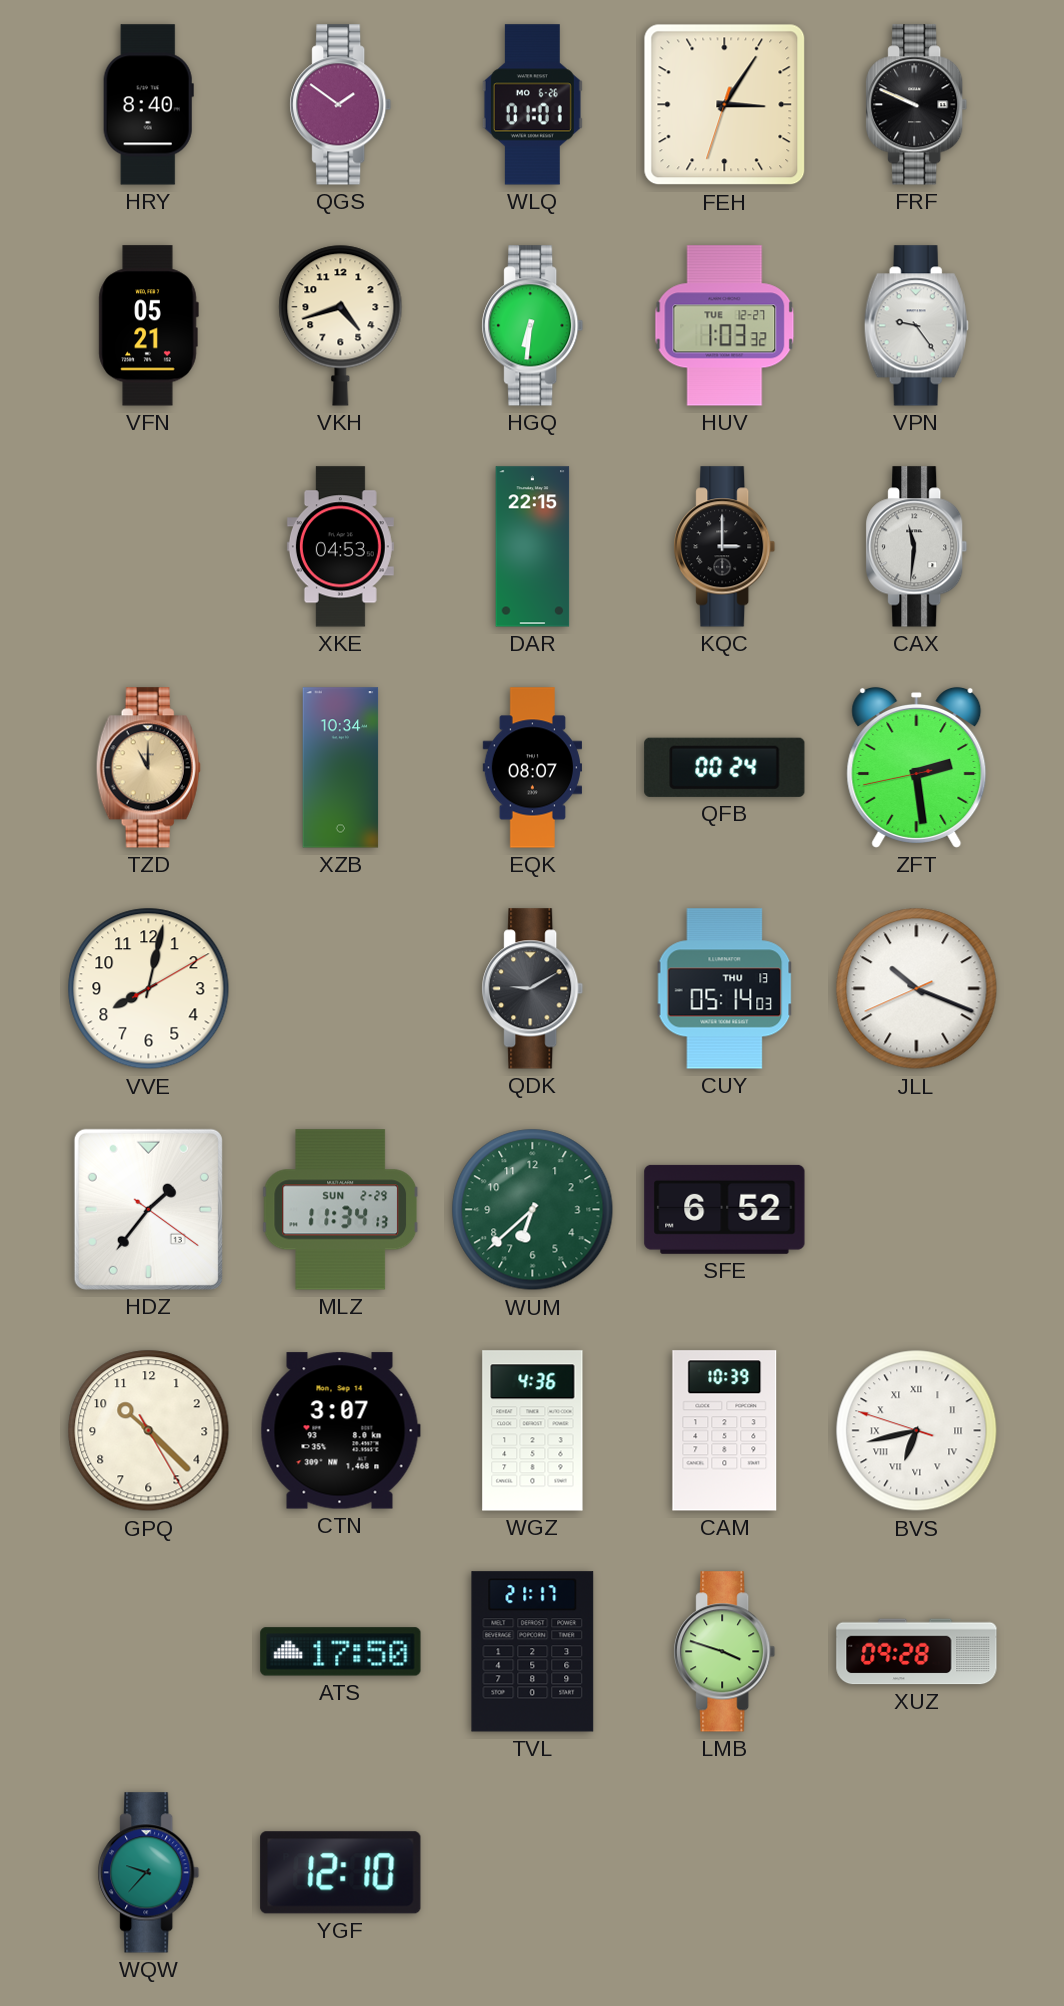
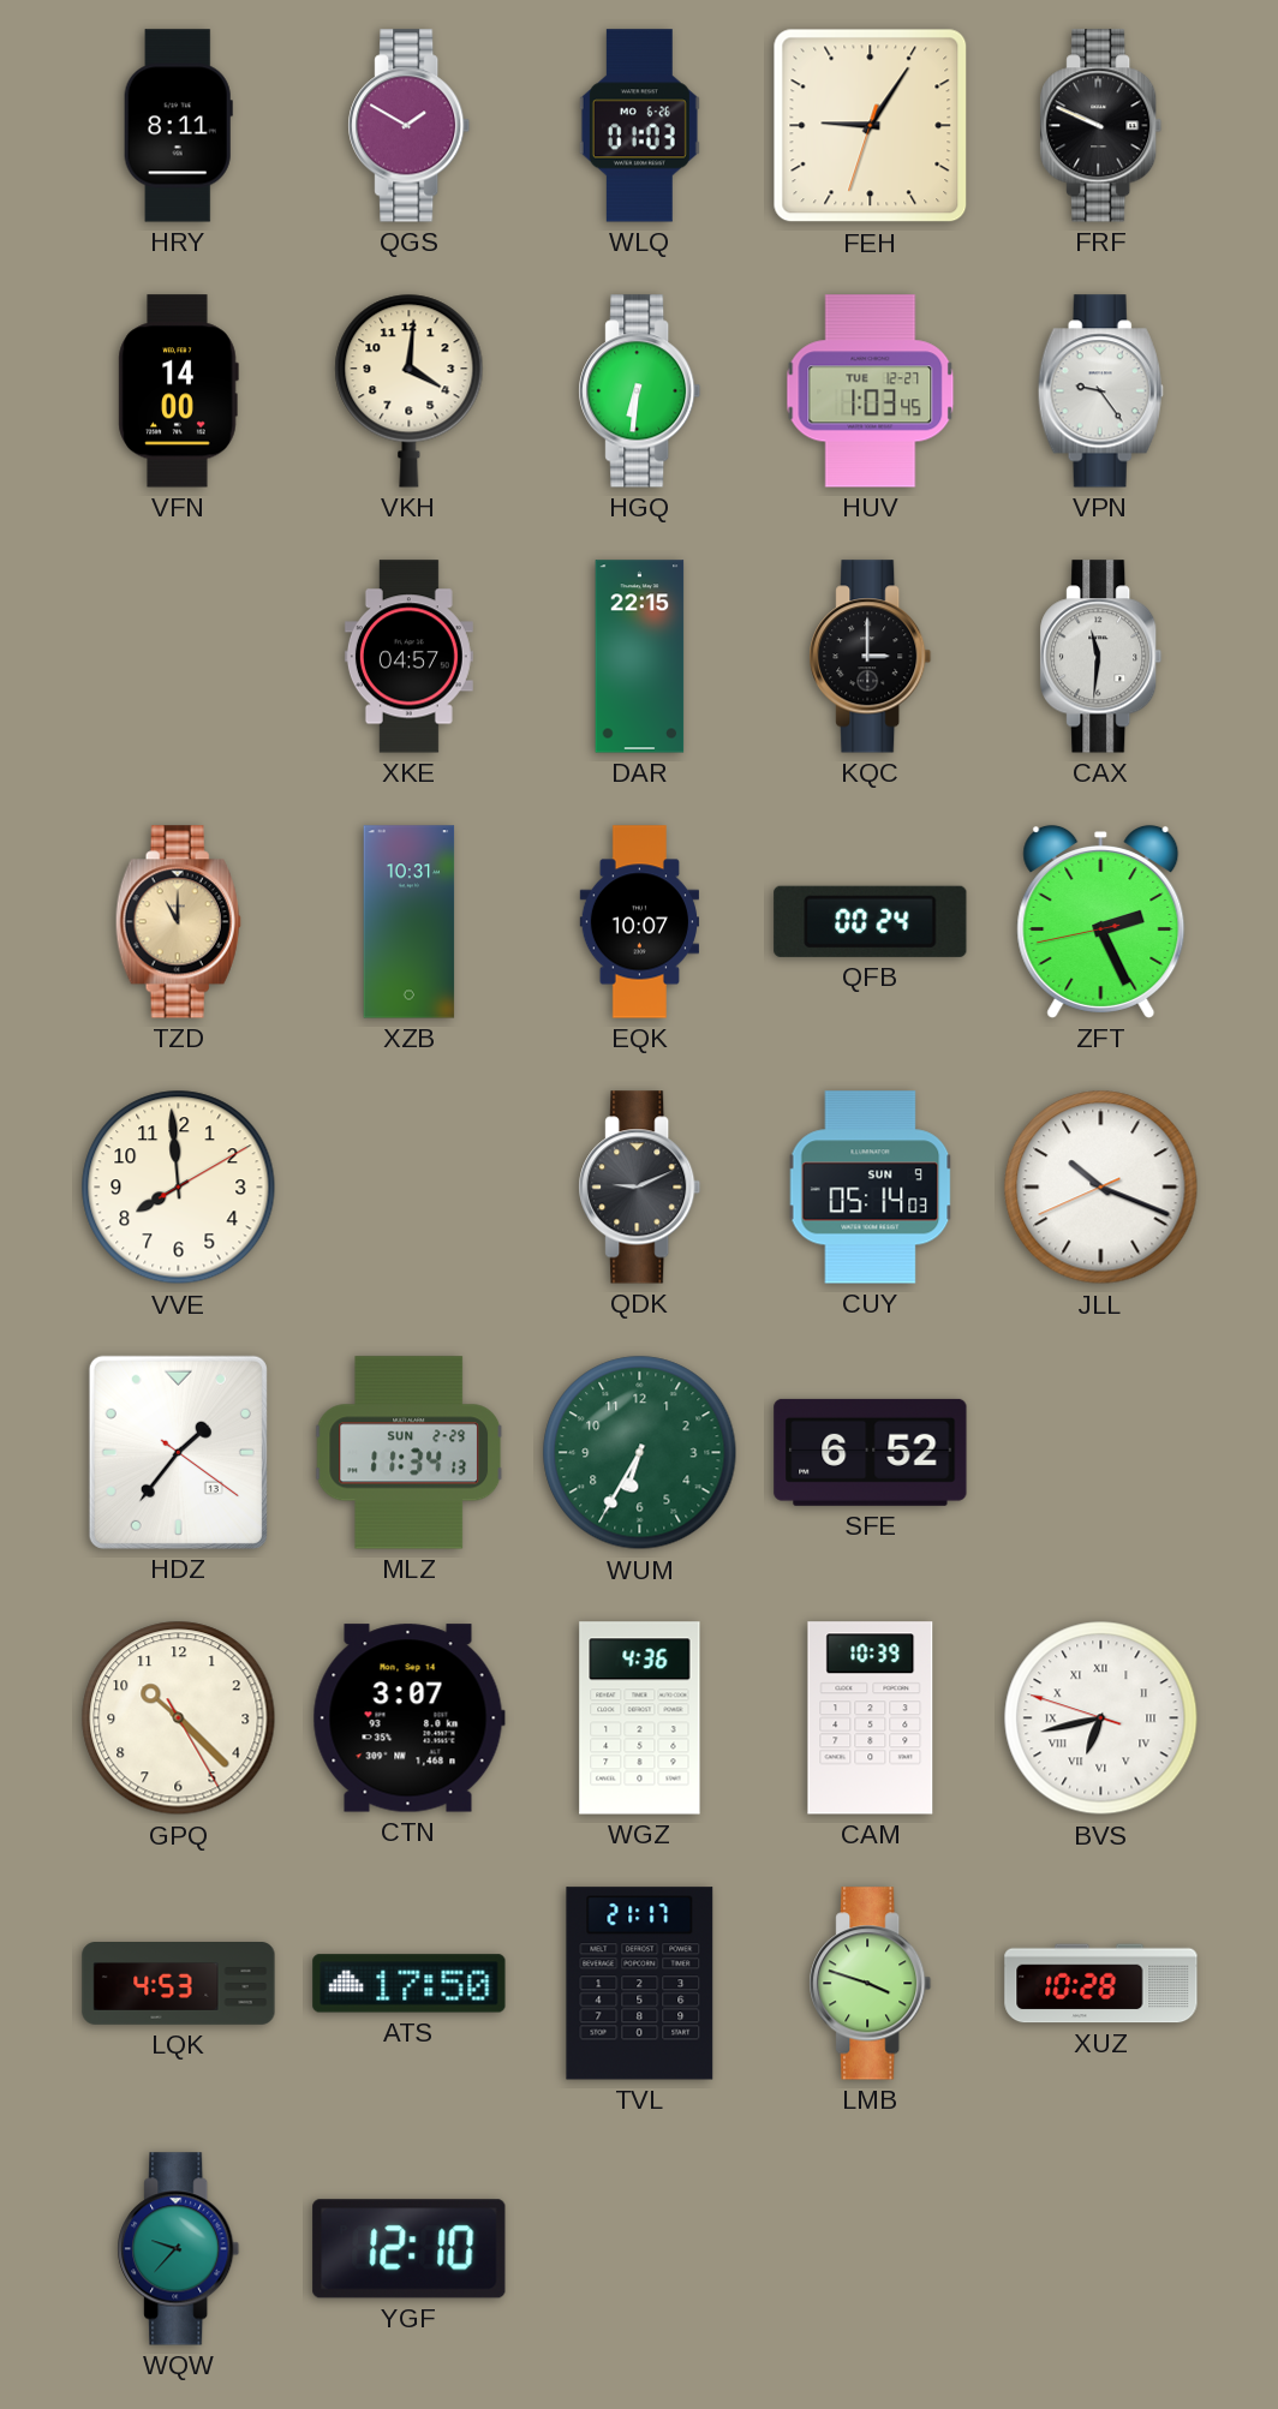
HRY: 8:40 -> 8:11
QGS: 1:51 -> 1:50
WLQ: 01:01 -> 01:03
FEH: 3:05 -> 9:05
VFN: 05:21 -> 14:00
VKH: 4:42 -> 4:01
HUV: 1:03:32 -> 1:03:45
XKE: 04:53 -> 04:57
XZB: 10:34 -> 10:31
EQK: 08:07 -> 10:07
ZFT: 2:28 -> 2:25
VVE: 8:02 -> 7:59
QDK: 9:10 -> 9:11
CUY date: THU 13 -> SUN 9
WUM: 6:38 -> 6:35
LQK: none -> 4:53
XUZ: 09:28 -> 10:28
